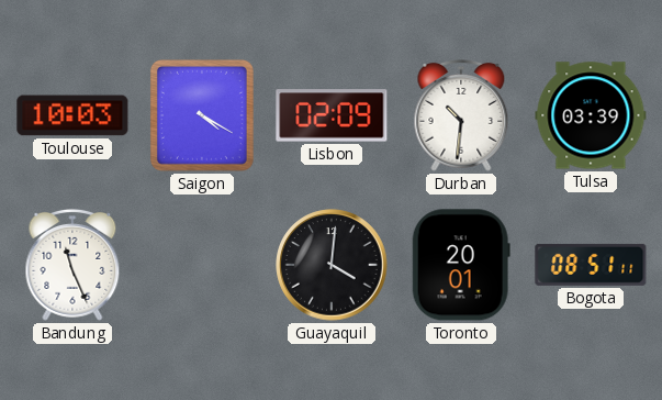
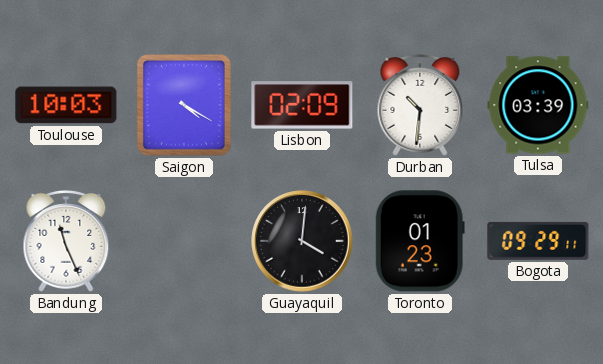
Toronto: 20:01 -> 01:23
Bogota: 08:51 -> 09:29
